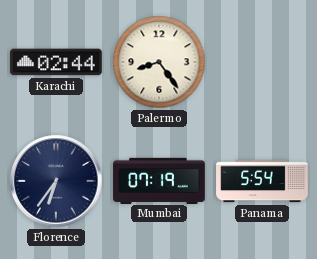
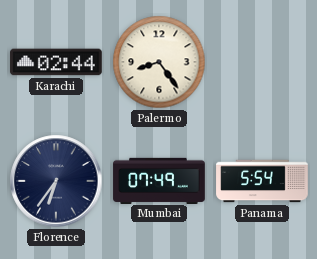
Mumbai: 07:19 -> 07:49
